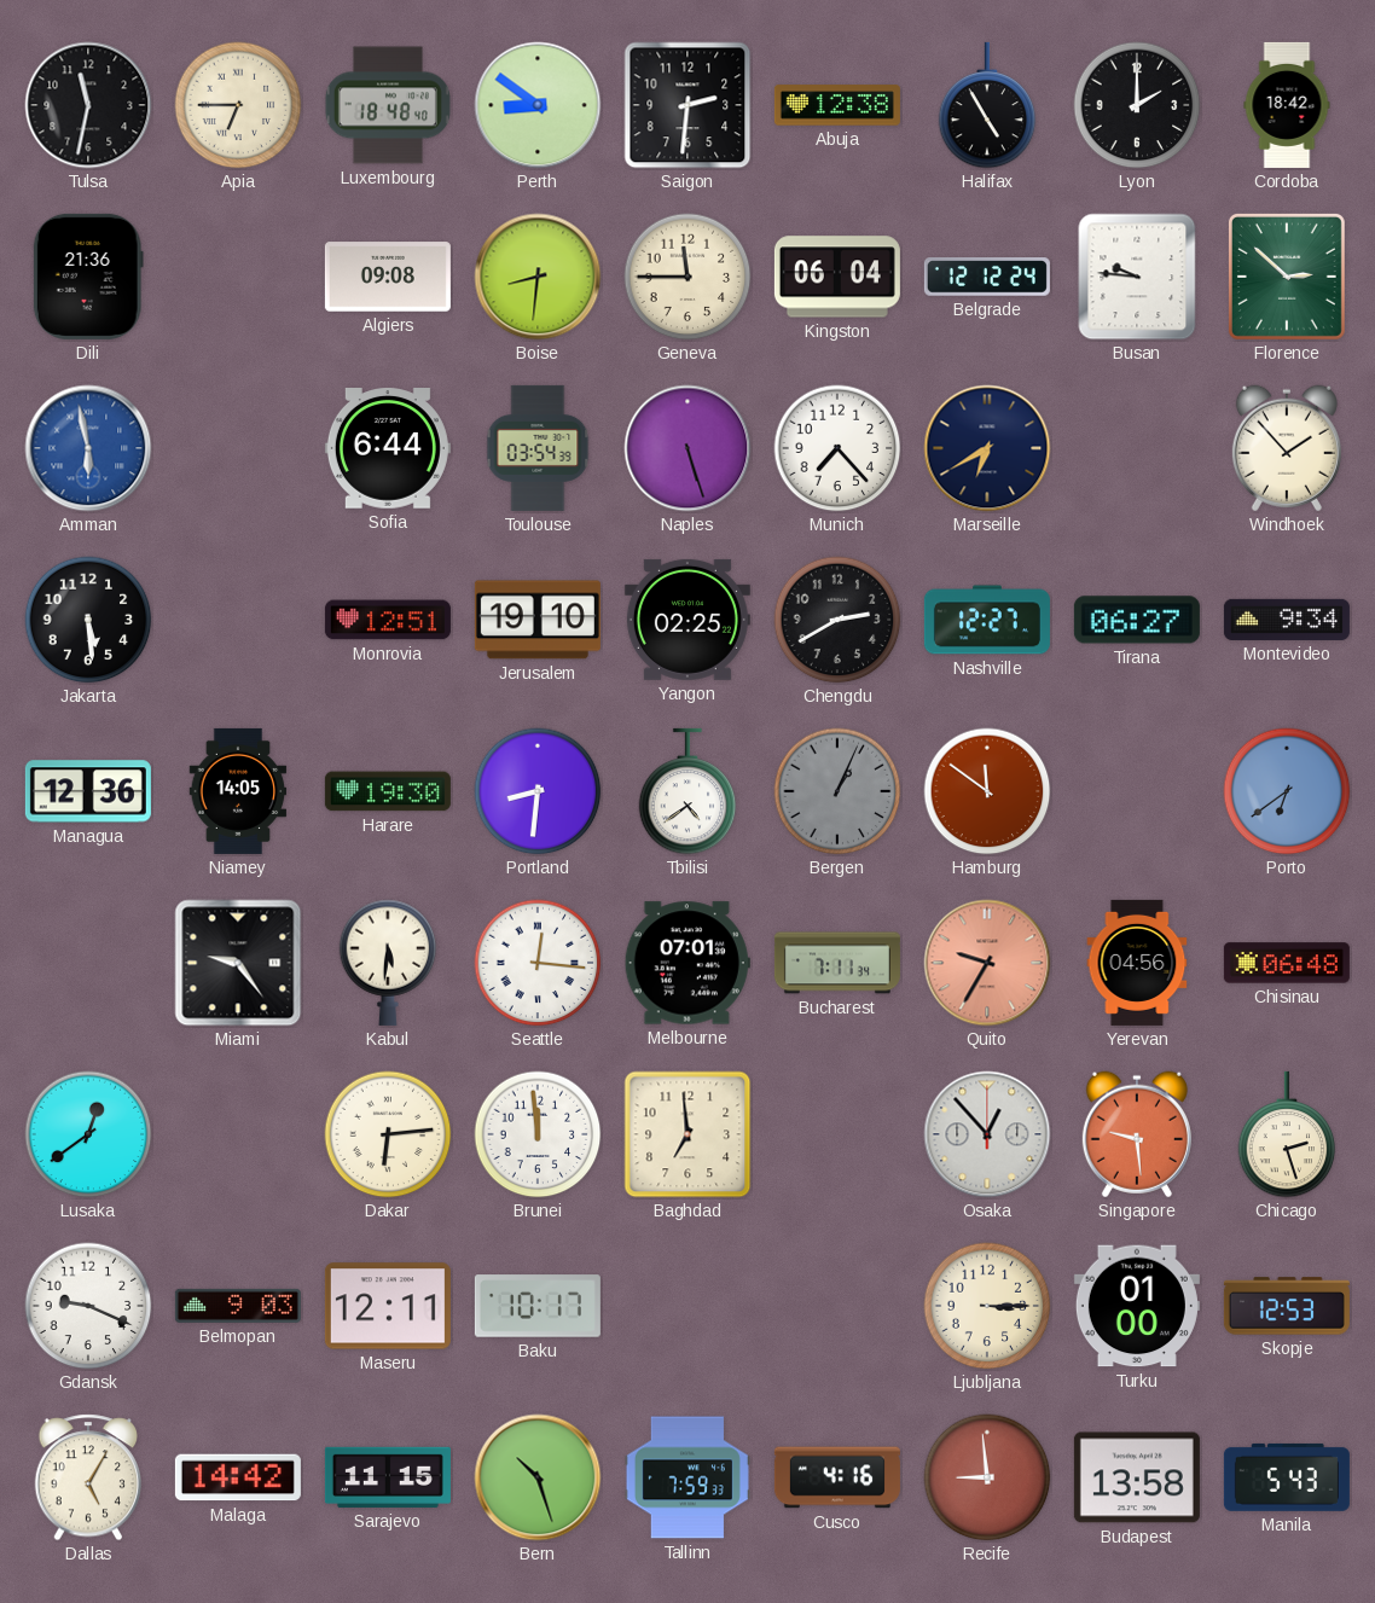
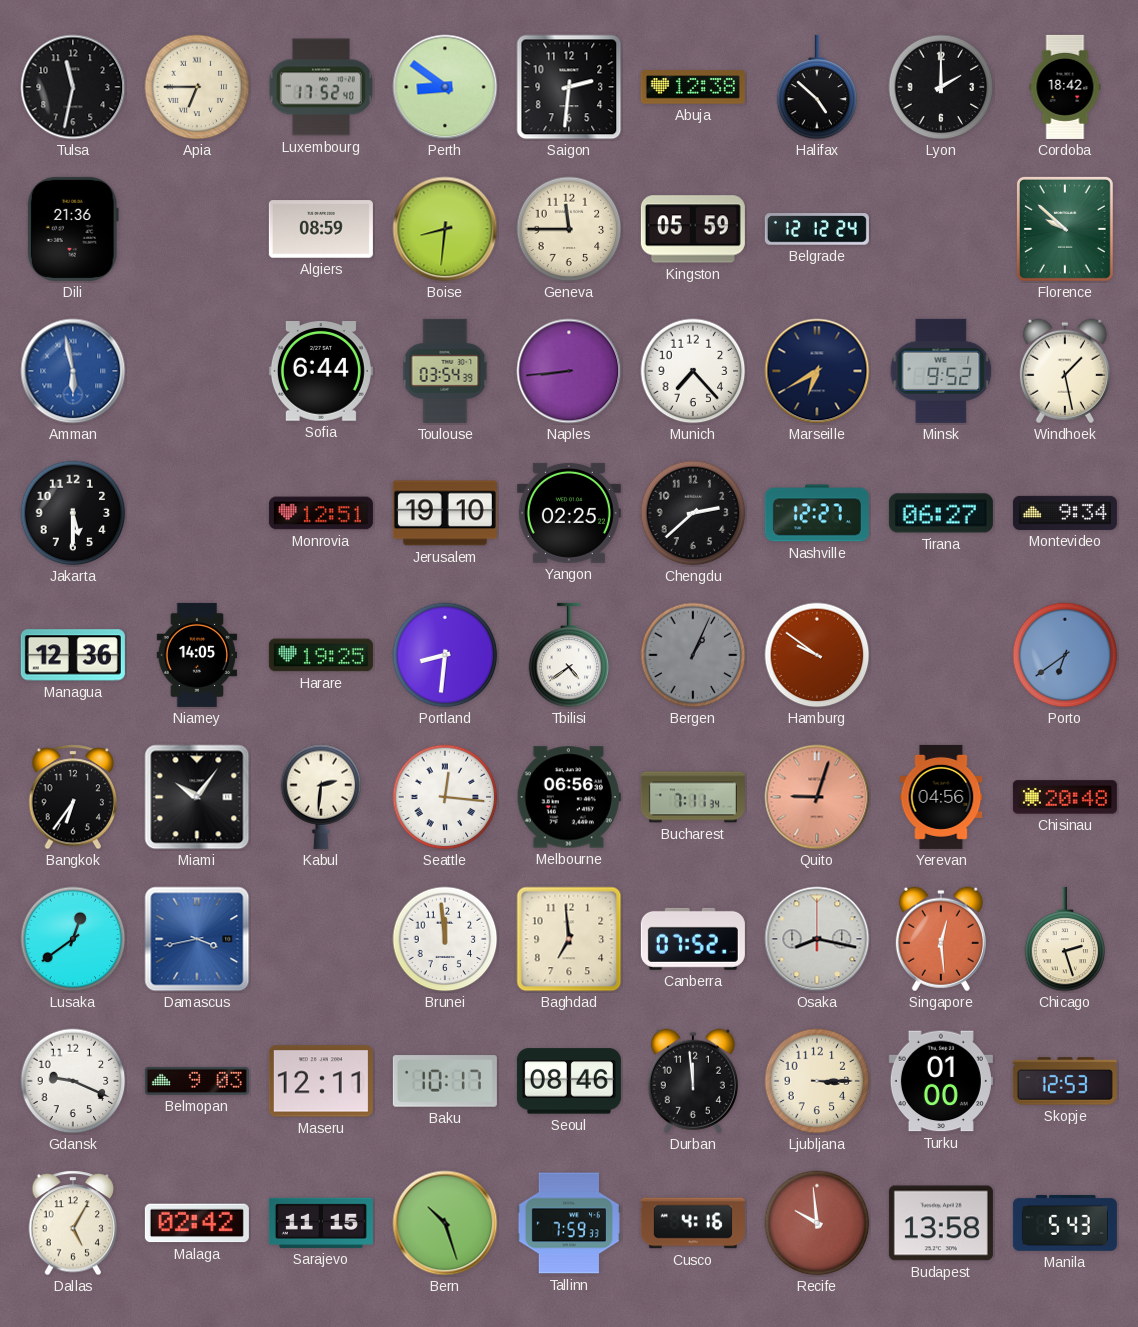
Luxembourg: 18:48 -> 17:52
Halifax: 4:55 -> 4:52
Algiers: 09:08 -> 08:59
Kingston: 06:04 -> 05:59
Busan: 9:46 -> none
Florence: 2:52 -> 9:52
Naples: 5:27 -> 8:44
Minsk: none -> 9:52
Windhoek: 1:53 -> 1:28
Jakarta: 5:29 -> 5:30
Chengdu: 2:40 -> 2:38
Harare: 19:30 -> 19:25
Hamburg: 11:51 -> 9:51
Bangkok: none -> 6:36
Miami: 9:24 -> 10:06
Kabul: 5:31 -> 2:31
Melbourne: 07:01 -> 06:56
Quito: 9:35 -> 9:03
Chisinau: 06:48 -> 20:48
Damascus: none -> 3:43
Dakar: 6:14 -> none
Canberra: none -> 07:52
Osaka: 12:53 -> 8:17
Singapore: 9:29 -> 12:29
Seoul: none -> 08:46
Durban: none -> 11:59
Malaga: 14:42 -> 02:42
Recife: 8:59 -> 9:59
